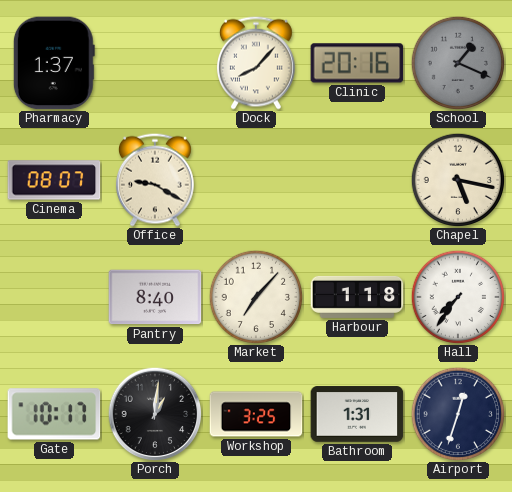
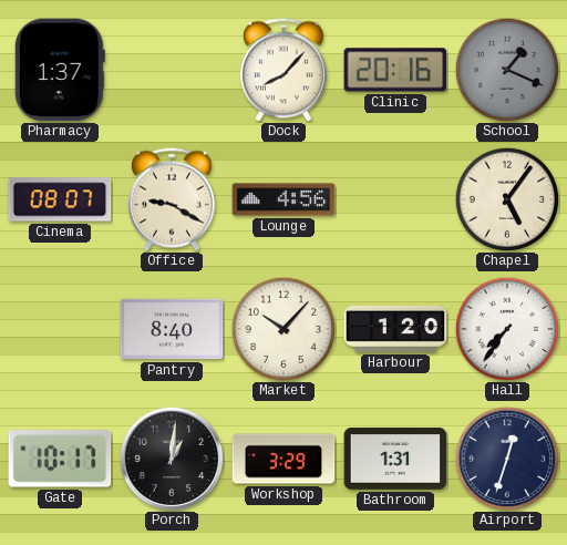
Lounge: none -> 4:56
Chapel: 5:17 -> 5:06
Market: 7:07 -> 10:07
Harbour: 1:18 -> 1:20
Workshop: 3:25 -> 3:29
